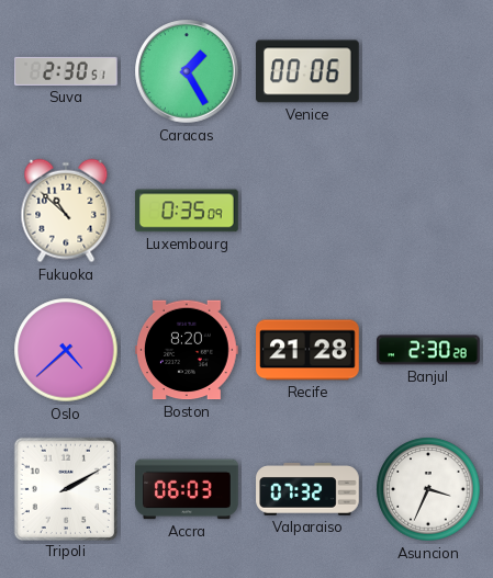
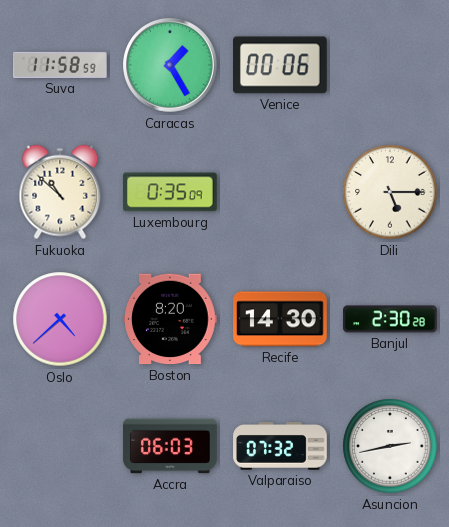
Suva: 2:30 -> 11:58
Dili: none -> 5:15
Recife: 21:28 -> 14:30
Tripoli: 2:10 -> none
Asuncion: 3:34 -> 2:43
